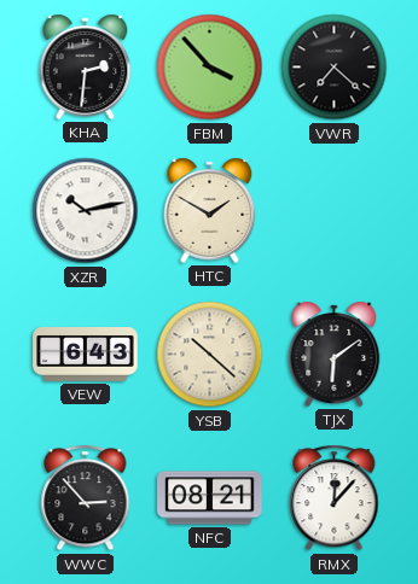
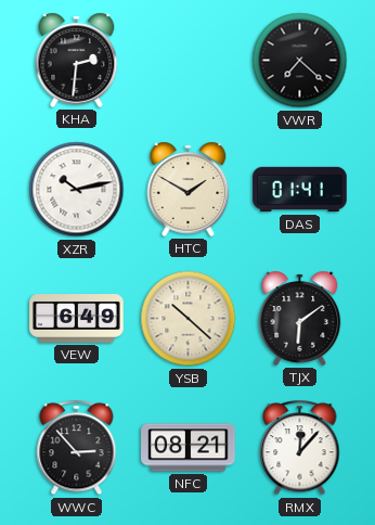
FBM: 3:53 -> none
DAS: none -> 01:41
VEW: 6:43 -> 6:49
